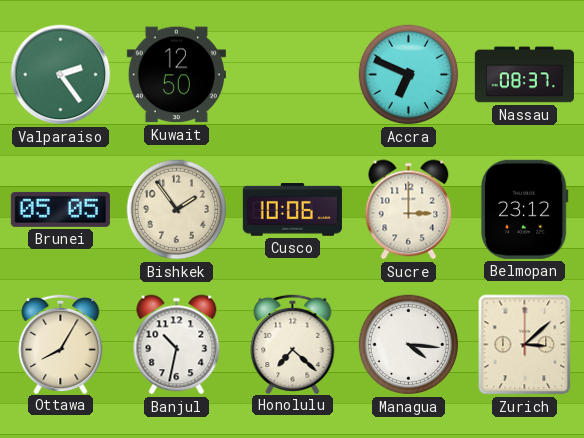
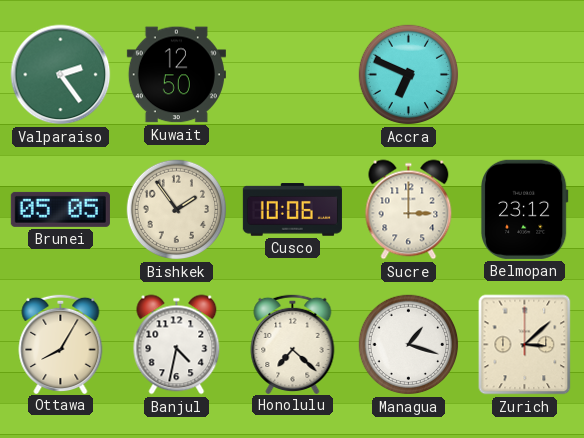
Nassau: 08:37 -> none
Banjul: 10:32 -> 4:32
Managua: 4:16 -> 1:18
